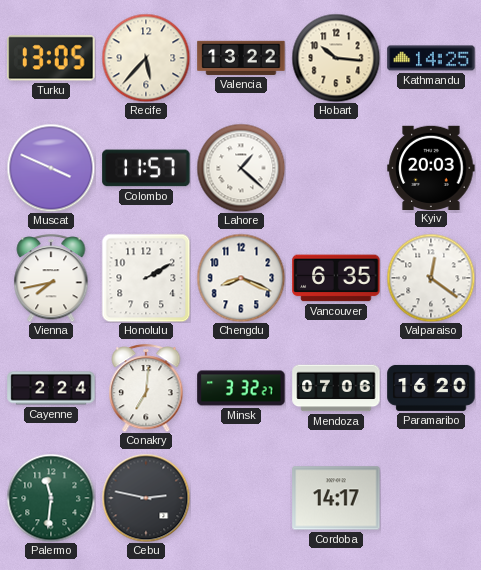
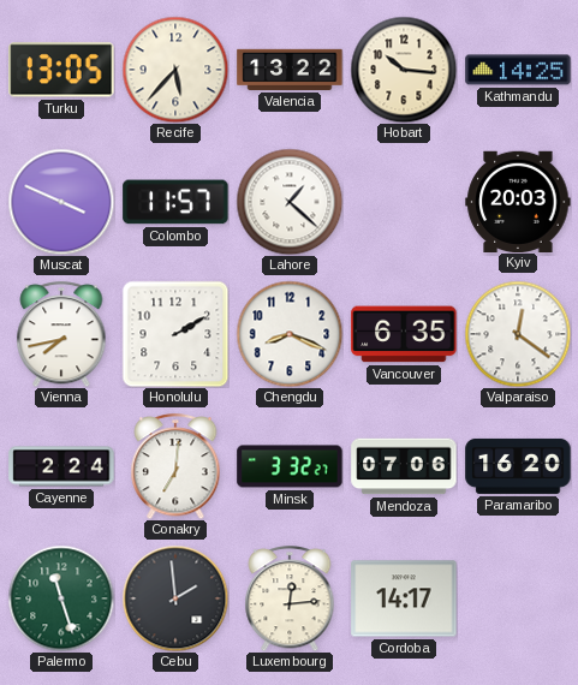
Palermo: 11:31 -> 11:27
Cebu: 2:47 -> 1:59
Luxembourg: none -> 12:14
